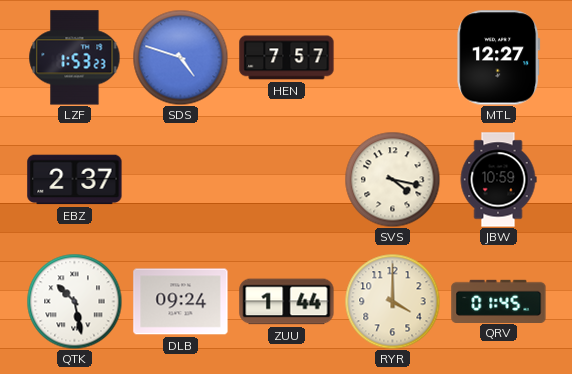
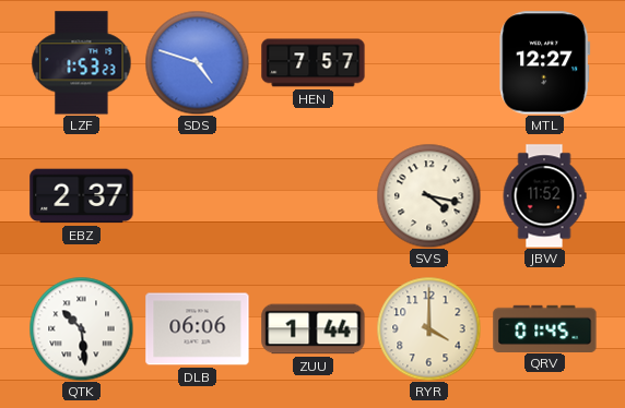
JBW: 10:59 -> 11:52
QTK: 10:28 -> 10:29
DLB: 09:24 -> 06:06
